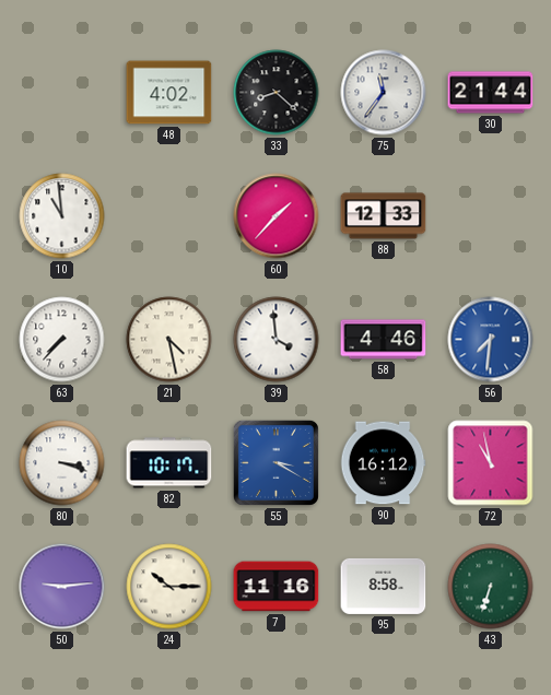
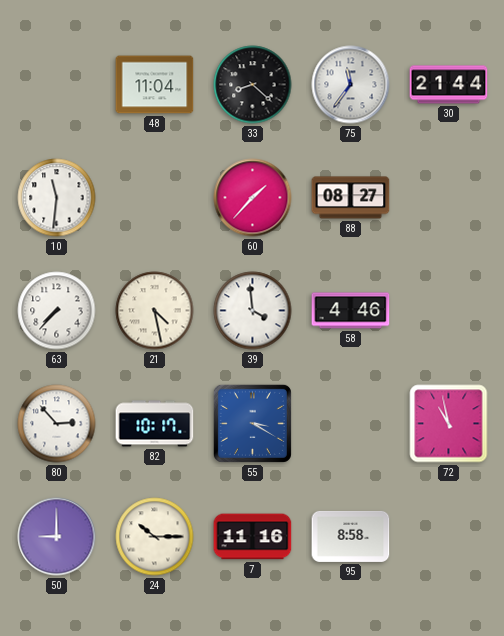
48: 4:02 -> 11:04
10: 10:59 -> 11:31
88: 12:33 -> 08:27
56: 7:31 -> none
80: 3:18 -> 2:53
90: 16:12 -> none
50: 9:14 -> 9:00
43: 6:33 -> none
